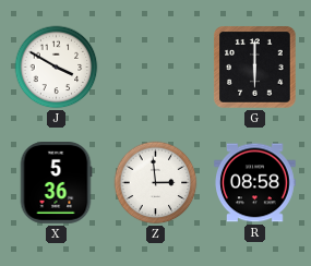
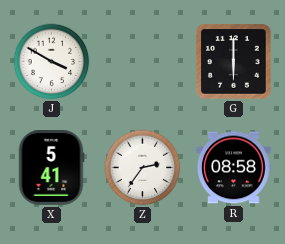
X: 5:36 -> 5:41
Z: 2:59 -> 2:36
